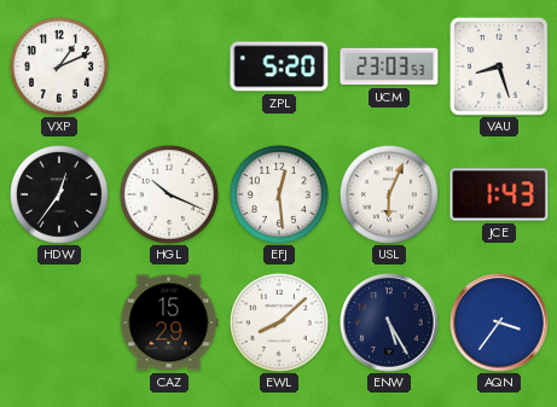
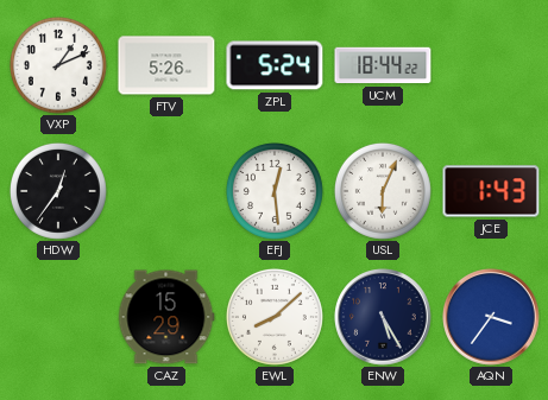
FTV: none -> 5:26
ZPL: 5:20 -> 5:24
UCM: 23:03 -> 18:44
VAU: 8:27 -> none
HGL: 10:19 -> none
